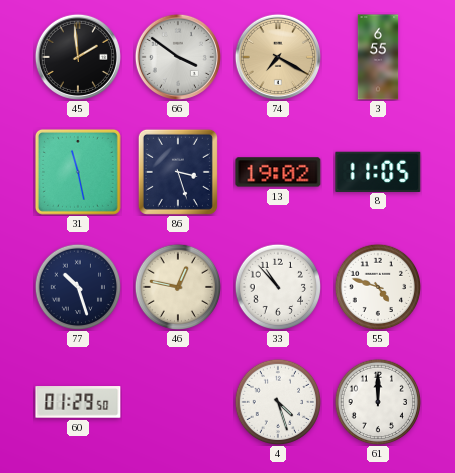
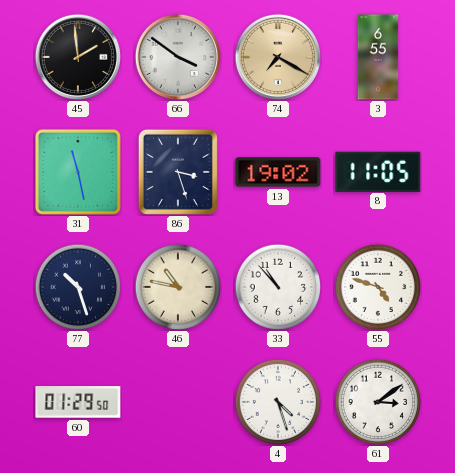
46: 12:47 -> 10:47
61: 12:00 -> 3:09
